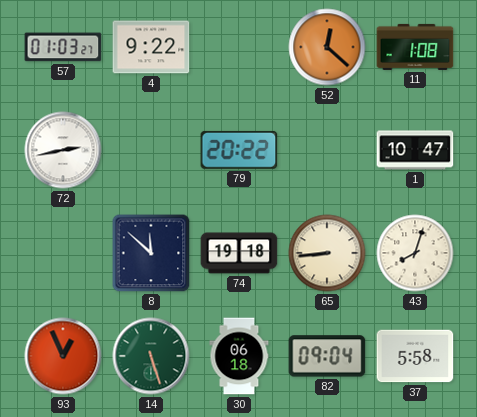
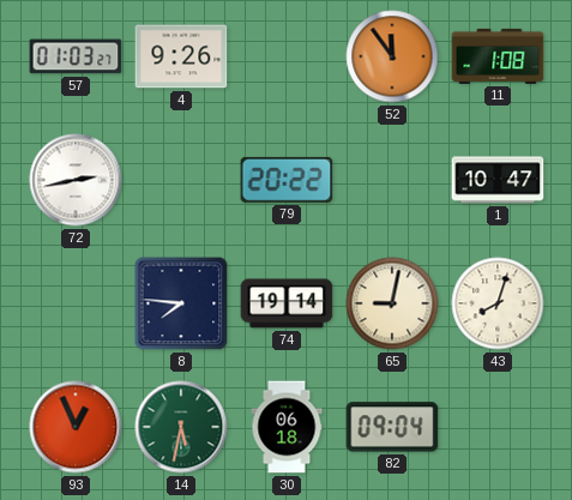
4: 9:22 -> 9:26
52: 12:22 -> 11:54
8: 11:52 -> 7:46
74: 19:18 -> 19:14
65: 8:44 -> 9:02
14: 5:27 -> 5:32
37: 5:58 -> none
